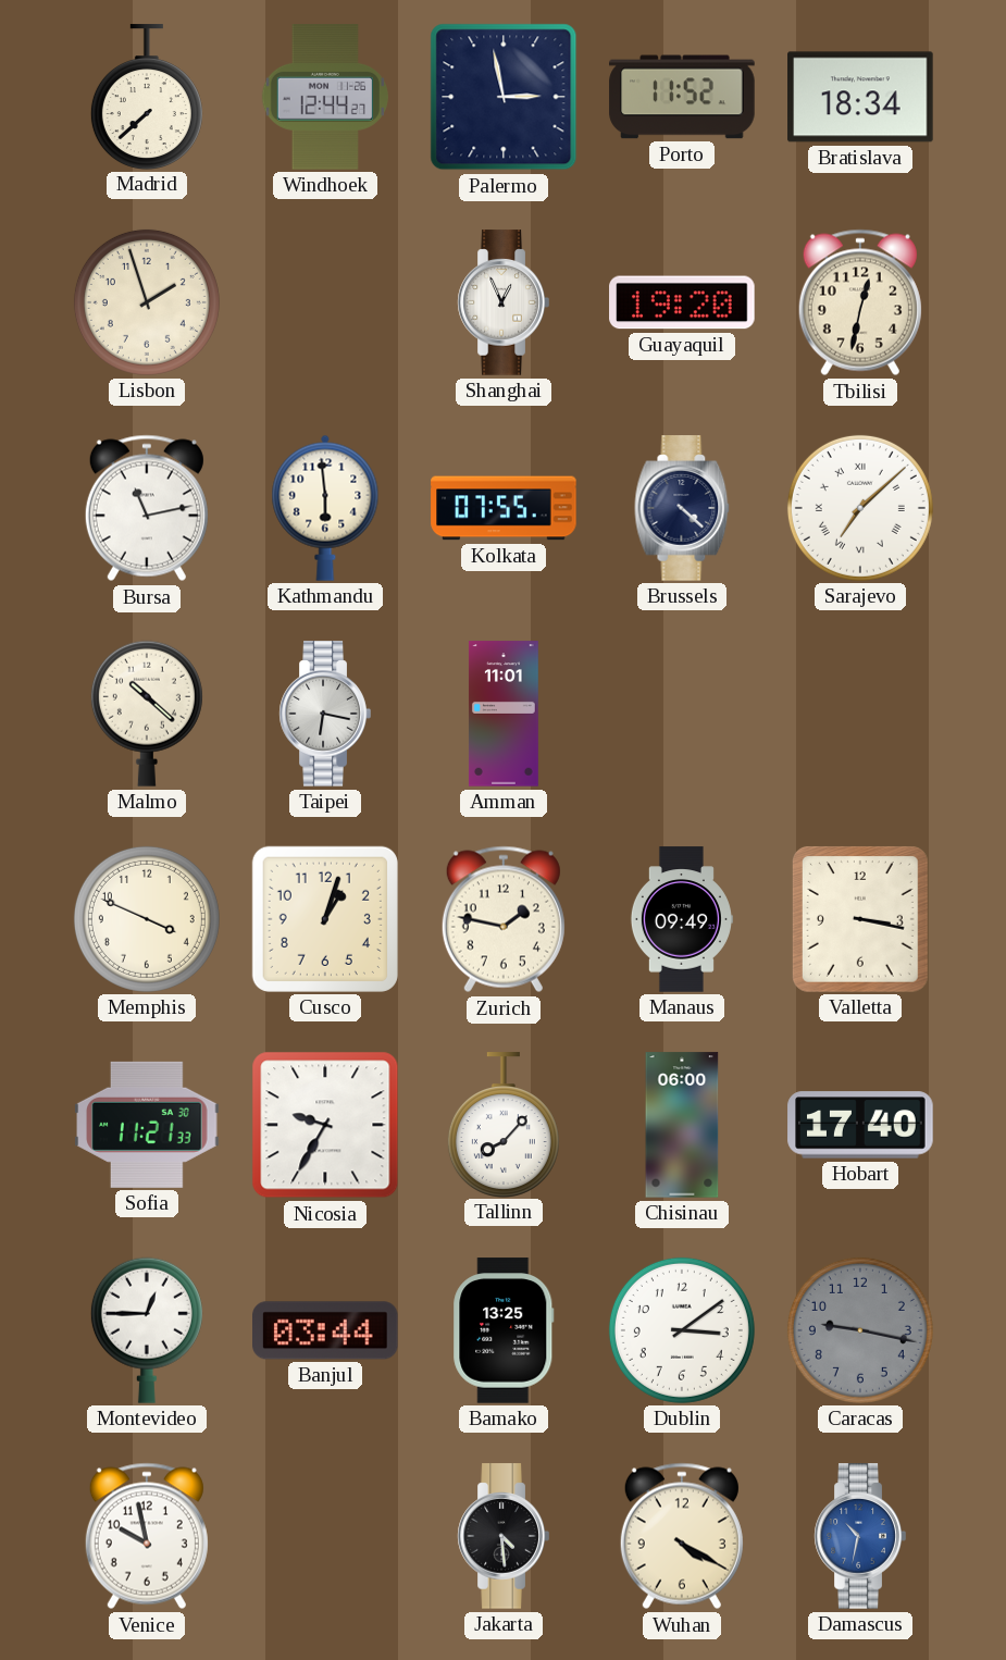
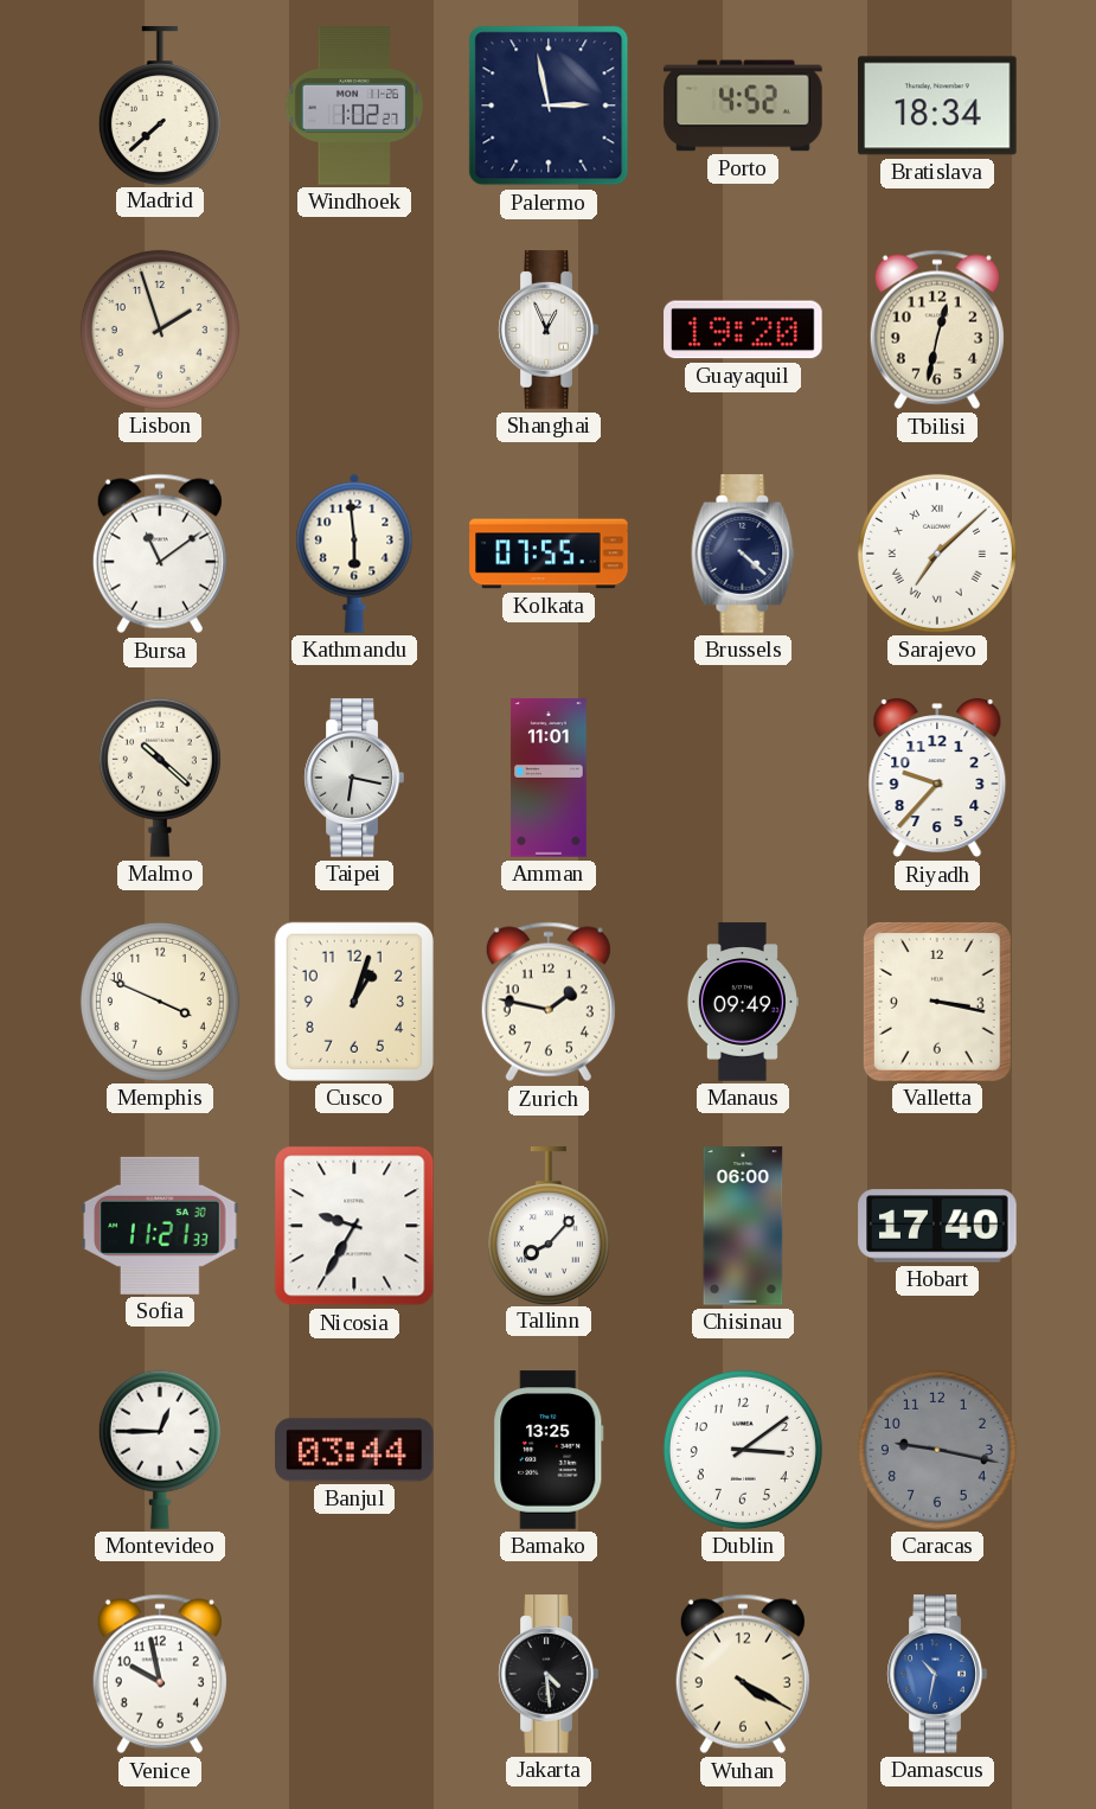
Windhoek: 12:44 -> 1:02
Porto: 11:52 -> 4:52
Bursa: 11:13 -> 11:09
Riyadh: none -> 9:37
